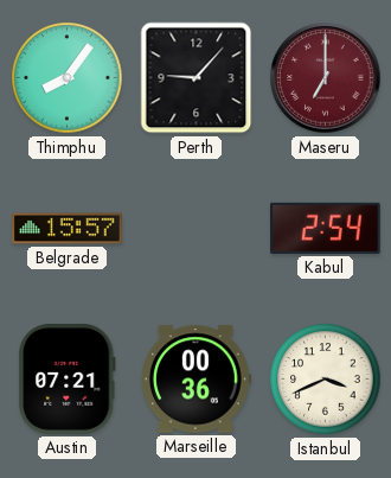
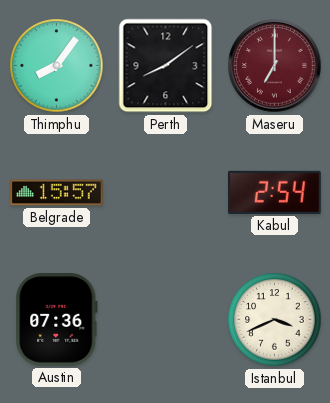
Perth: 9:07 -> 8:09
Austin: 07:21 -> 07:36
Marseille: 00:36 -> none
